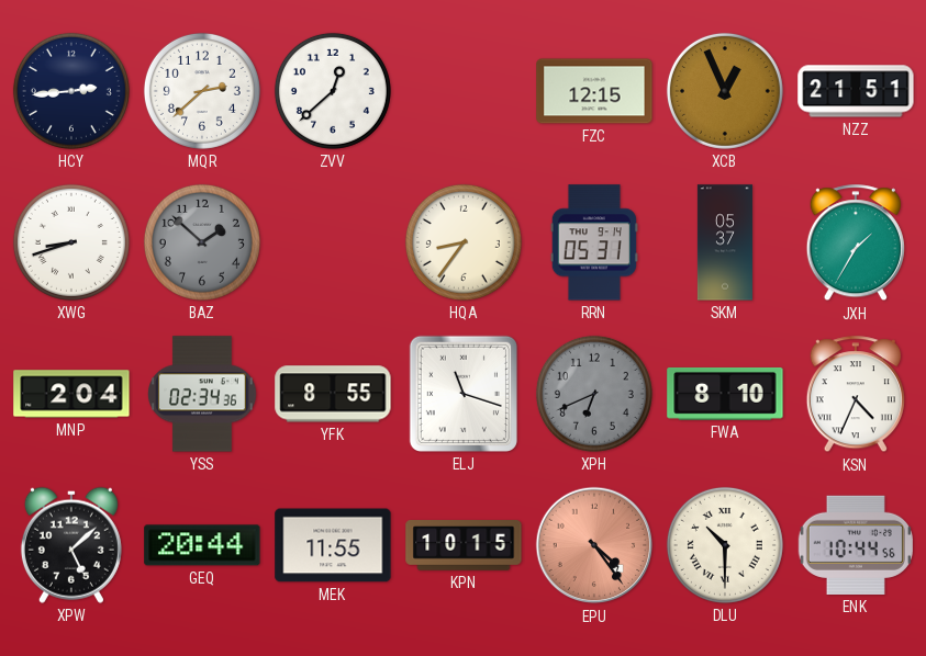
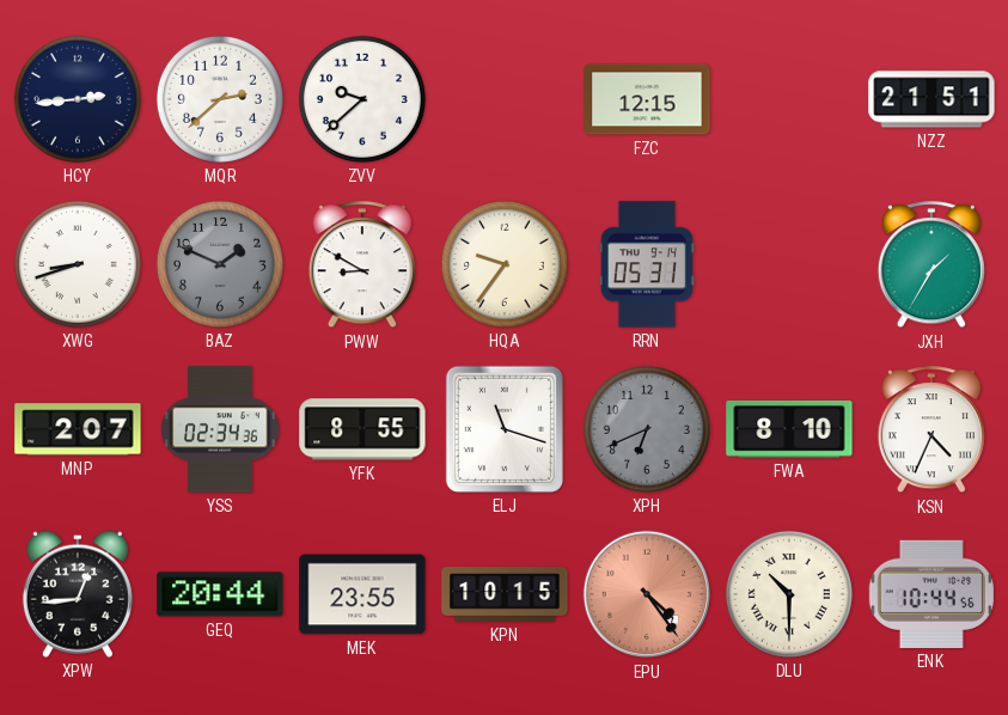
ZVV: 12:38 -> 9:38
XCB: 12:56 -> none
BAZ: 1:52 -> 1:49
PWW: none -> 8:50
HQA: 8:36 -> 9:36
SKM: 05:37 -> none
MNP: 2:04 -> 2:07
XPW: 5:08 -> 12:44
MEK: 11:55 -> 23:55
